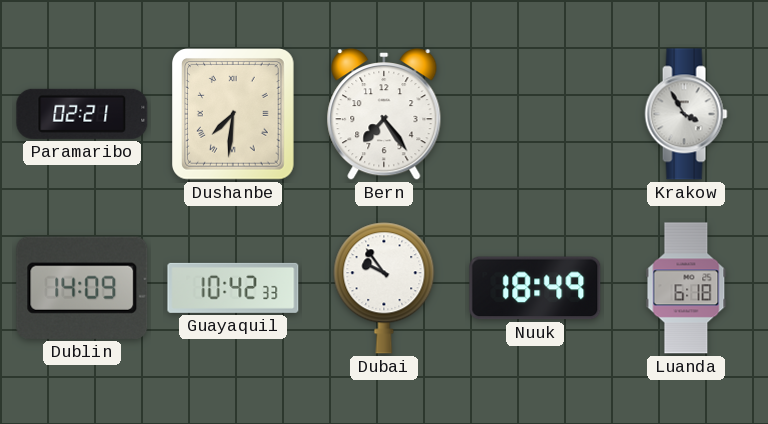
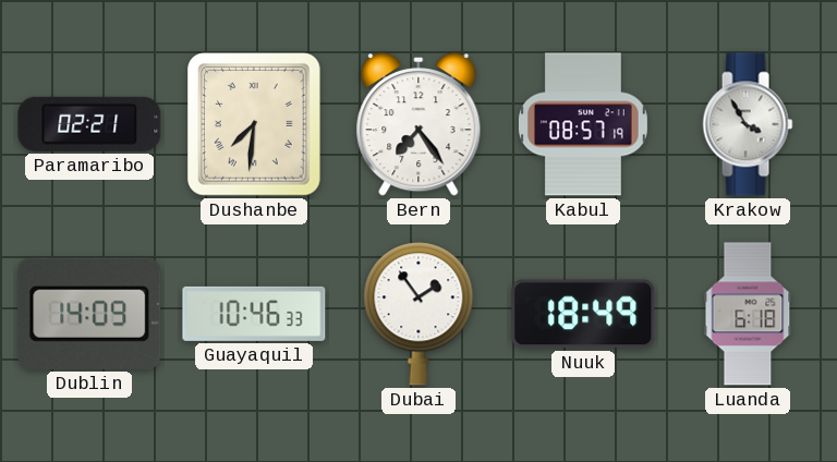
Kabul: none -> 08:57
Guayaquil: 10:42 -> 10:46
Dubai: 9:54 -> 1:54
